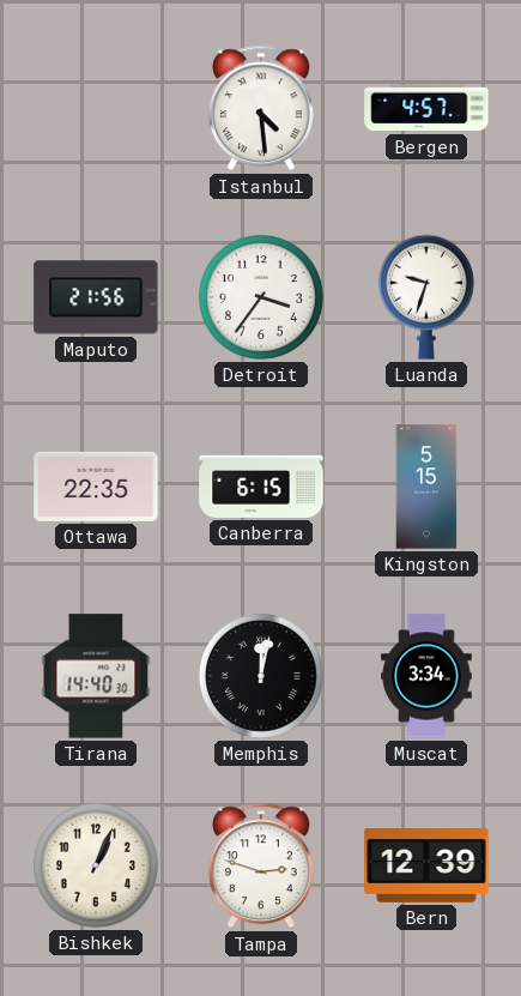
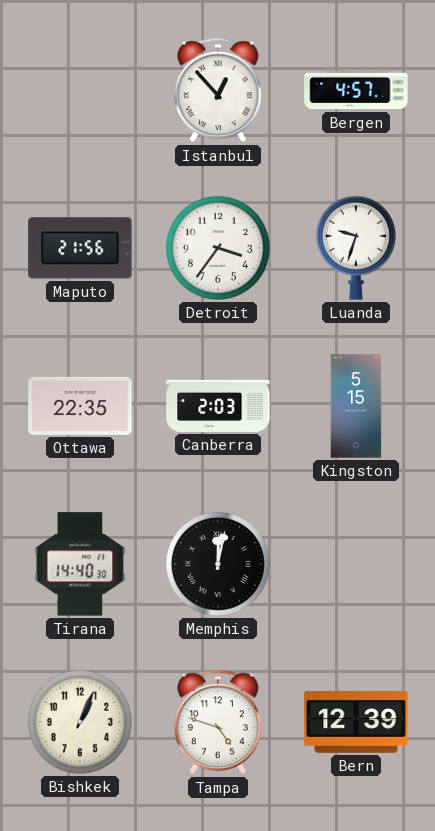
Istanbul: 4:29 -> 12:53
Canberra: 6:15 -> 2:03
Muscat: 3:34 -> none
Tampa: 2:48 -> 4:48
